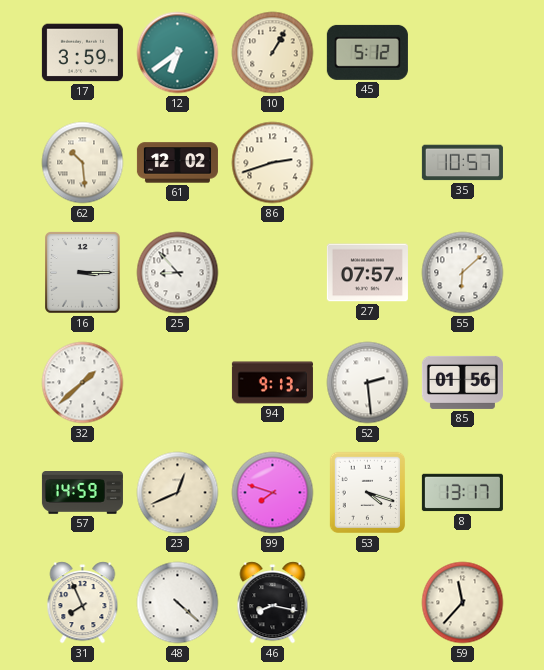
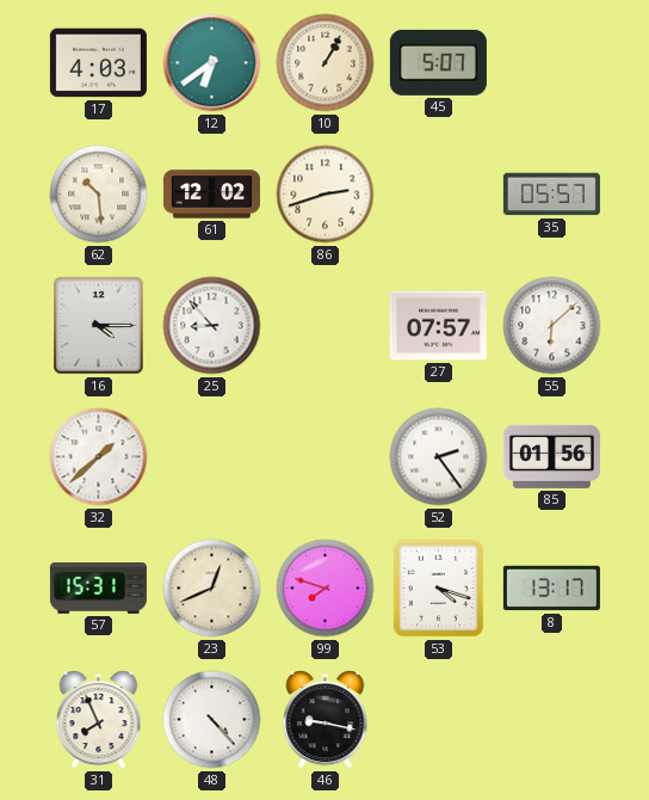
17: 3:59 -> 4:03
45: 5:12 -> 5:07
35: 10:57 -> 05:57
16: 3:15 -> 4:15
94: 9:13 -> none
52: 2:29 -> 2:24
57: 14:59 -> 15:31
48: 4:22 -> 4:23
46: 8:17 -> 9:17
59: 11:37 -> none
